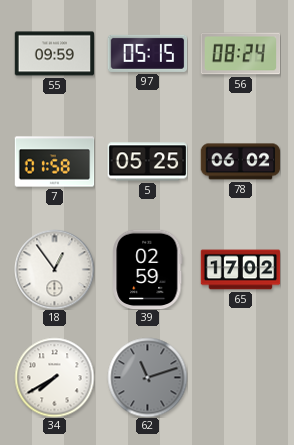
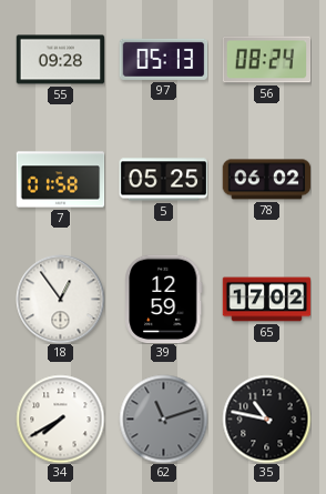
55: 09:59 -> 09:28
97: 05:15 -> 05:13
39: 02:59 -> 12:59
35: none -> 10:47
